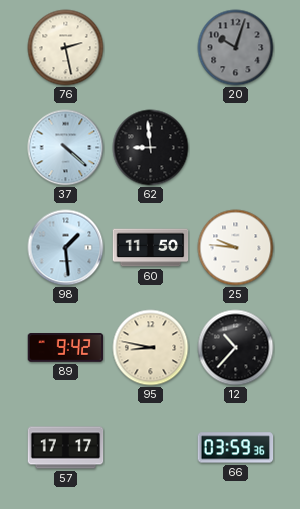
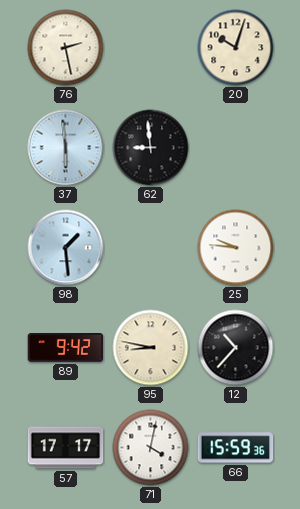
20 dial: grey -> cream
37: 4:22 -> 5:59
60: 11:50 -> none
71: none -> 4:02
66: 03:59 -> 15:59
